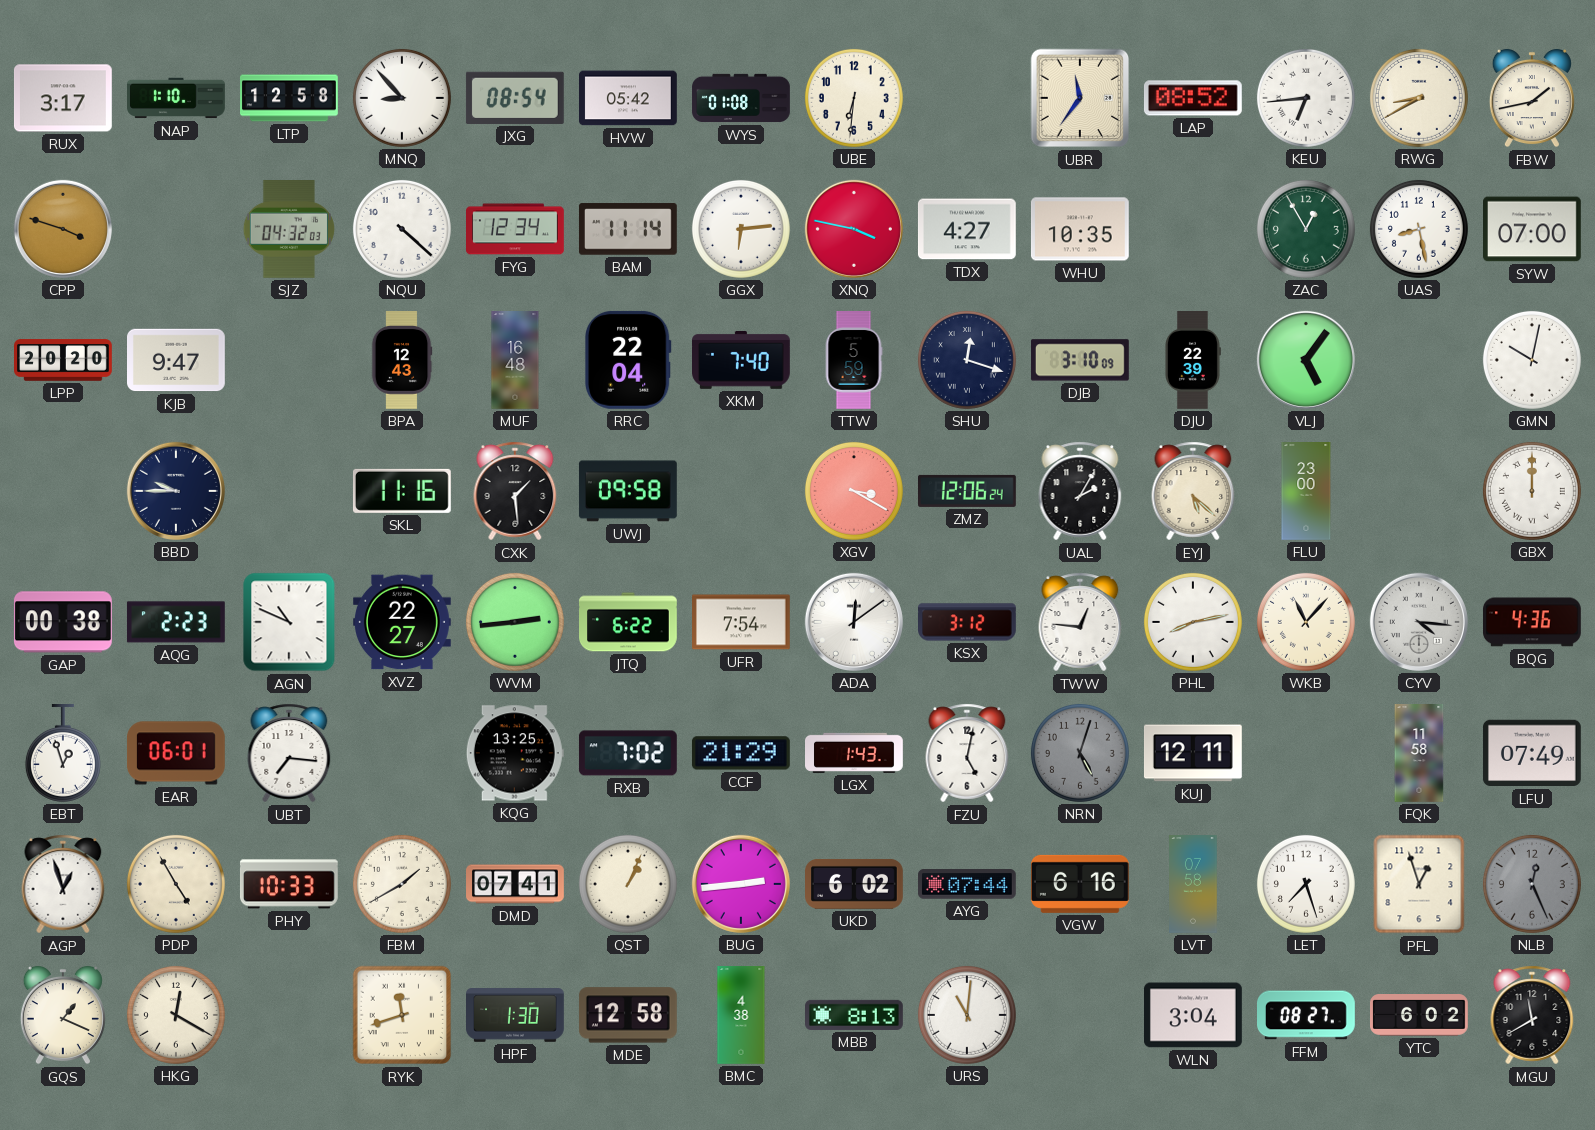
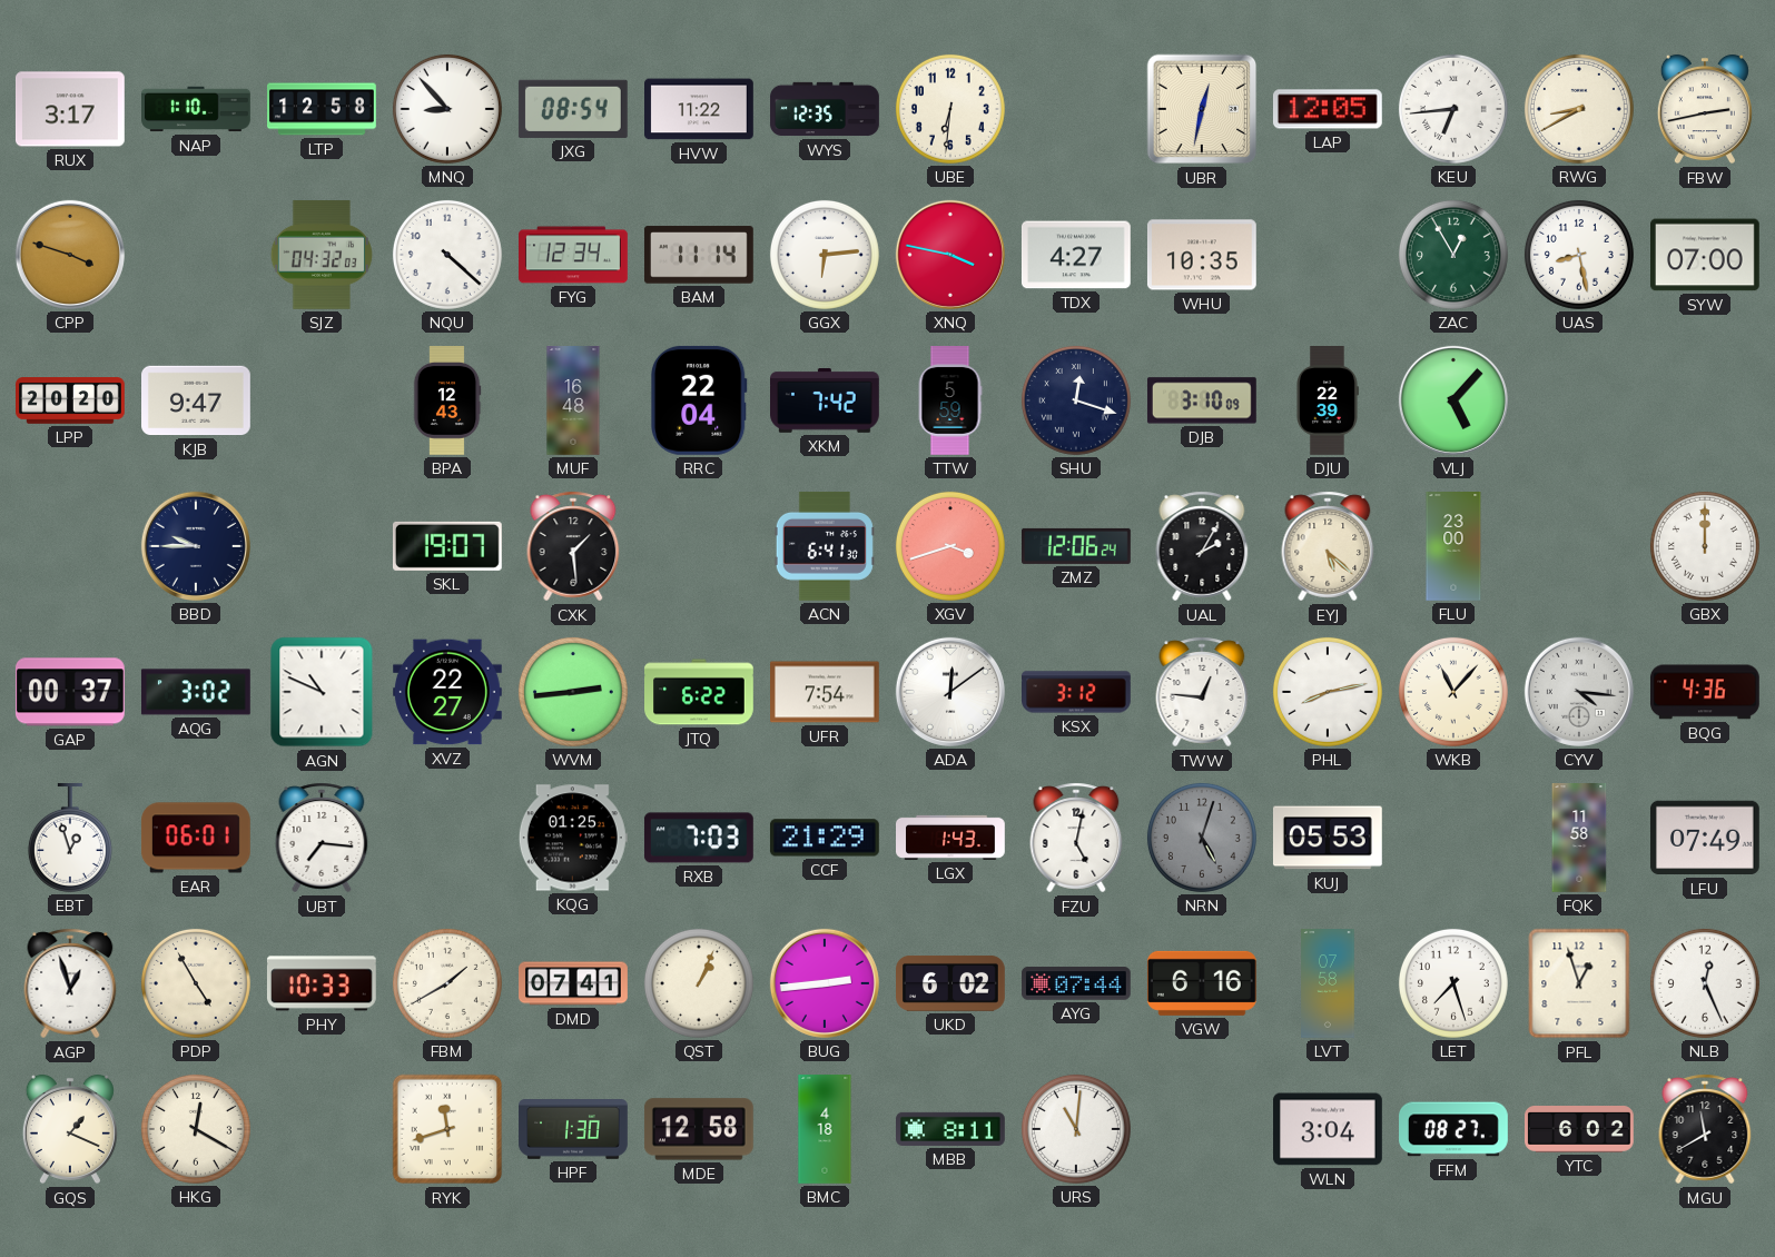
HVW: 05:42 -> 11:22
WYS: 01:08 -> 12:35
UBR: 11:36 -> 12:32
LAP: 08:52 -> 12:05
FBW: 1:43 -> 2:43
XKM: 7:40 -> 7:42
VLJ: 5:06 -> 5:07
GMN: 10:02 -> none
SKL: 11:16 -> 19:07
UWJ: 09:58 -> none
ACN: none -> 6:41
XGV: 3:20 -> 3:42
GAP: 00:38 -> 00:37
AQG: 2:23 -> 3:02
KQG: 13:25 -> 01:25
RXB: 7:02 -> 7:03
KUJ: 12:11 -> 05:53
NLB dial: grey -> white
BMC: 4:38 -> 4:18
MBB: 8:13 -> 8:11
